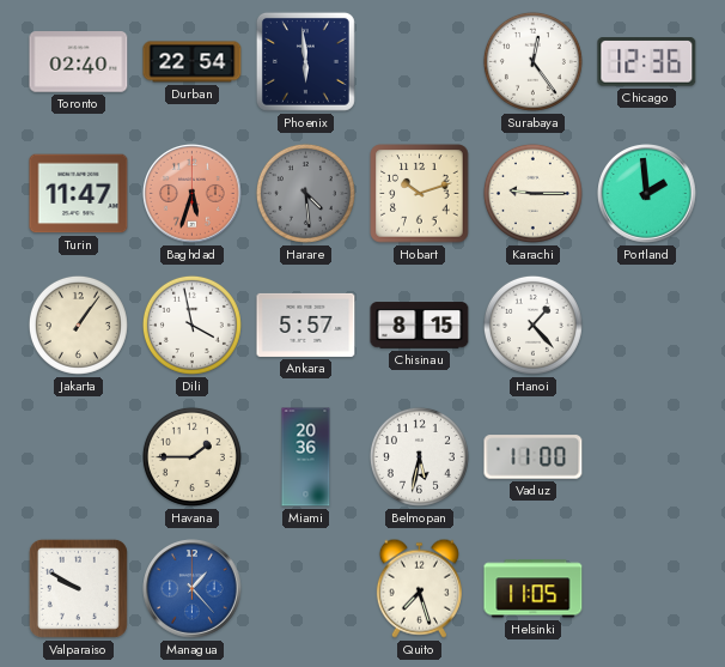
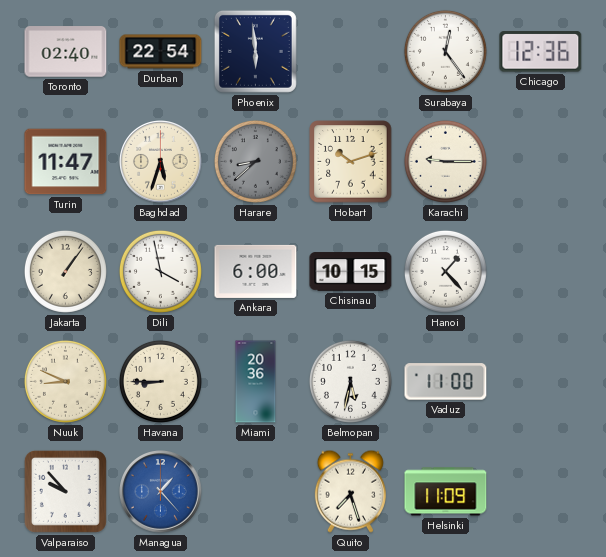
Baghdad dial: salmon -> cream
Harare: 4:29 -> 8:38
Portland: 1:59 -> none
Ankara: 5:57 -> 6:00
Chisinau: 8:15 -> 10:15
Nuuk: none -> 8:49
Havana: 1:45 -> 8:45
Valparaiso: 9:50 -> 9:53
Helsinki: 11:05 -> 11:09
